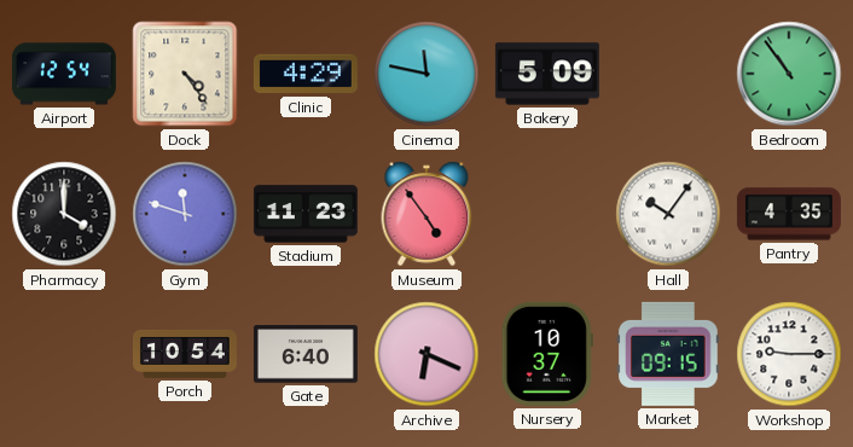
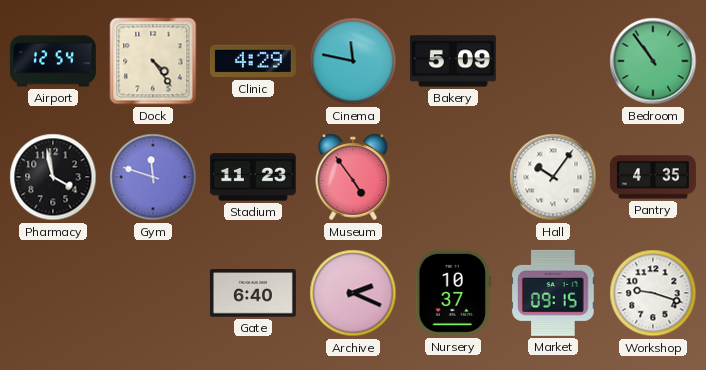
Pharmacy: 4:00 -> 3:58
Porch: 10:54 -> none
Archive: 6:19 -> 2:19
Workshop: 9:15 -> 9:18
